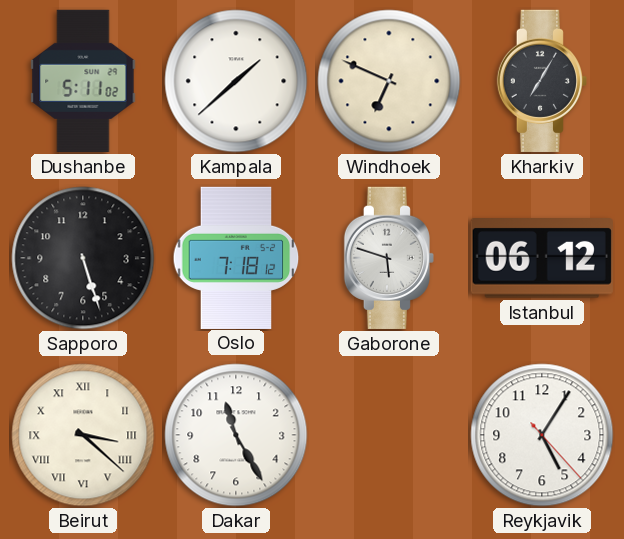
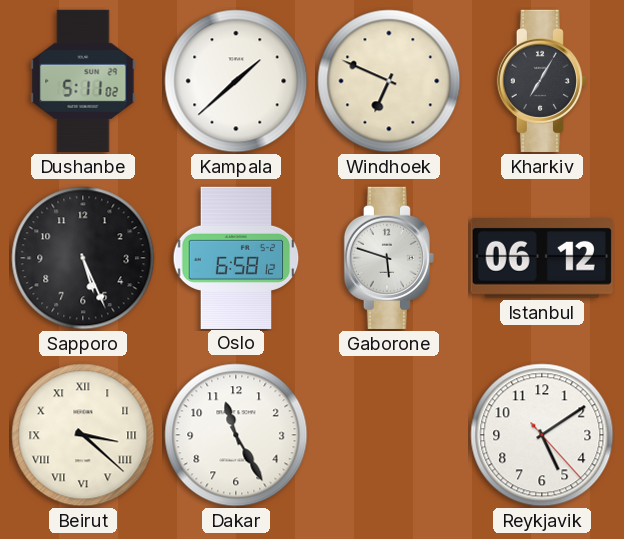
Sapporo: 5:27 -> 5:26
Oslo: 7:18 -> 6:58
Reykjavik: 5:05 -> 5:09
